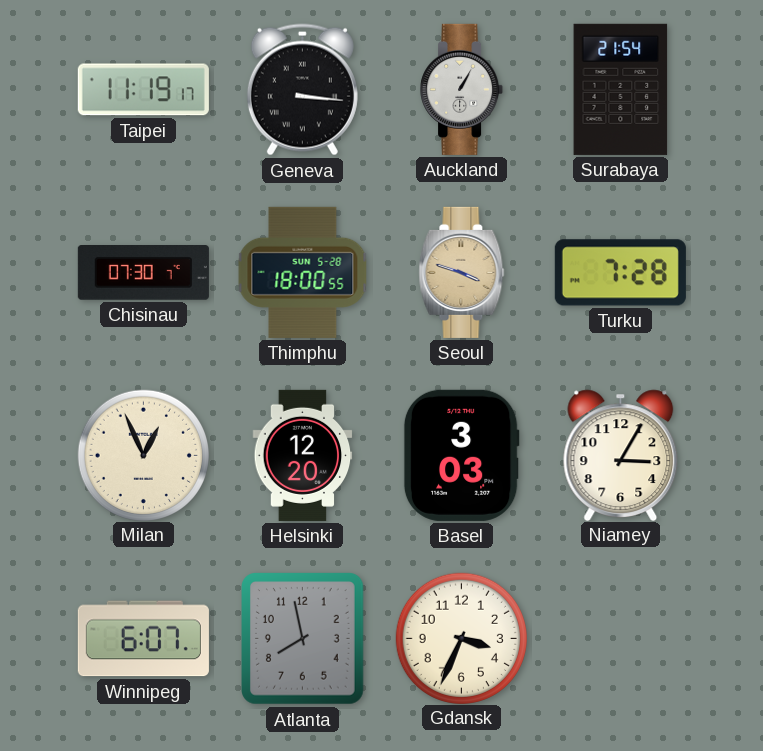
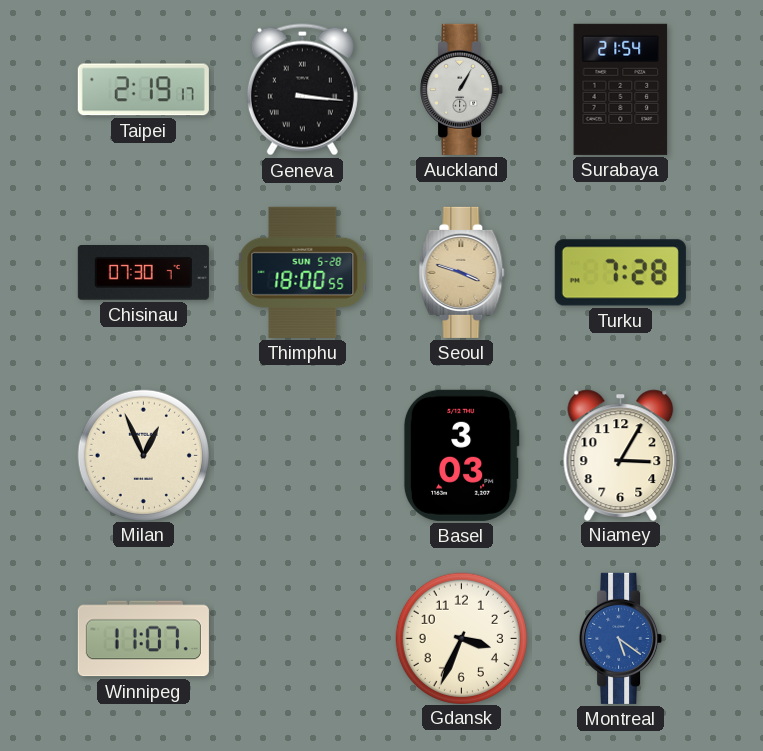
Taipei: 11:19 -> 2:19
Helsinki: 12:20 -> none
Winnipeg: 6:07 -> 11:07
Atlanta: 7:58 -> none
Montreal: none -> 5:21
